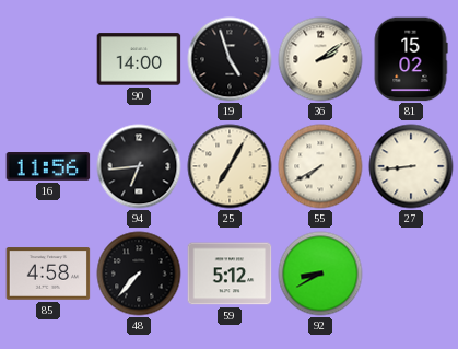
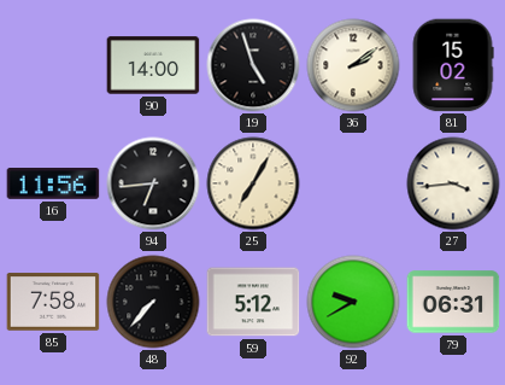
55: 7:40 -> none
27: 8:44 -> 3:44
85: 4:58 -> 7:58
92: 8:40 -> 9:40
79: none -> 06:31
